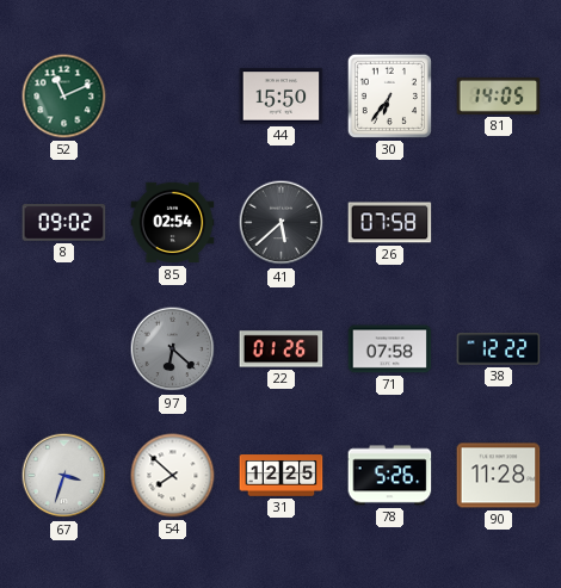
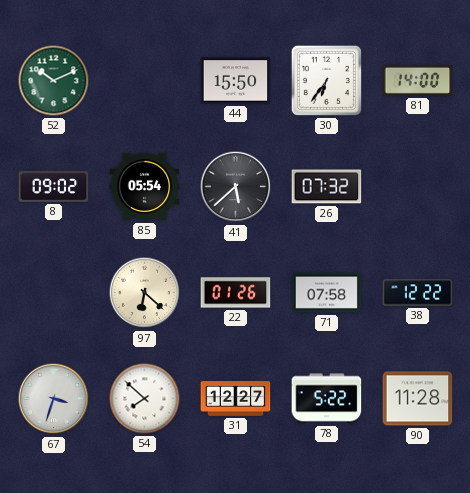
52: 11:11 -> 10:11
81: 14:05 -> 14:00
85: 02:54 -> 05:54
26: 07:58 -> 07:32
97 dial: grey -> cream
31: 12:25 -> 12:27
78: 5:26 -> 5:22
